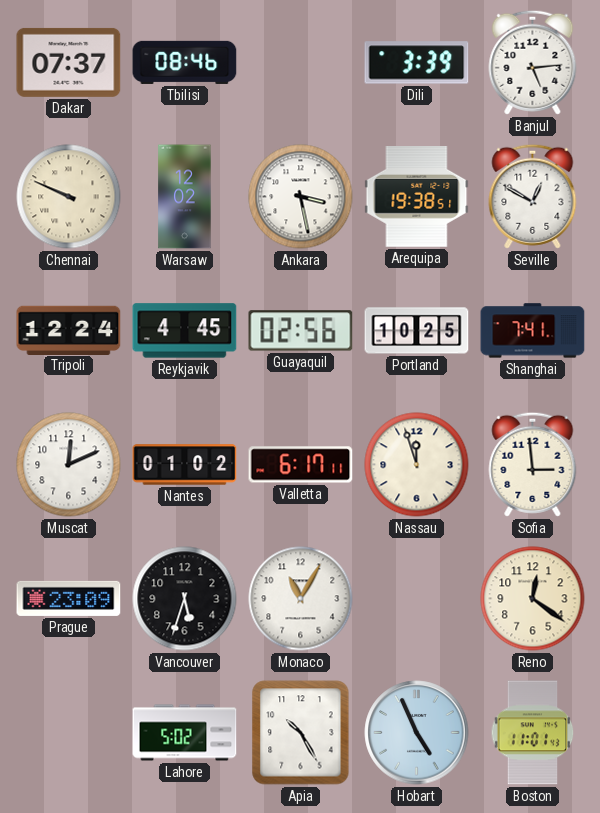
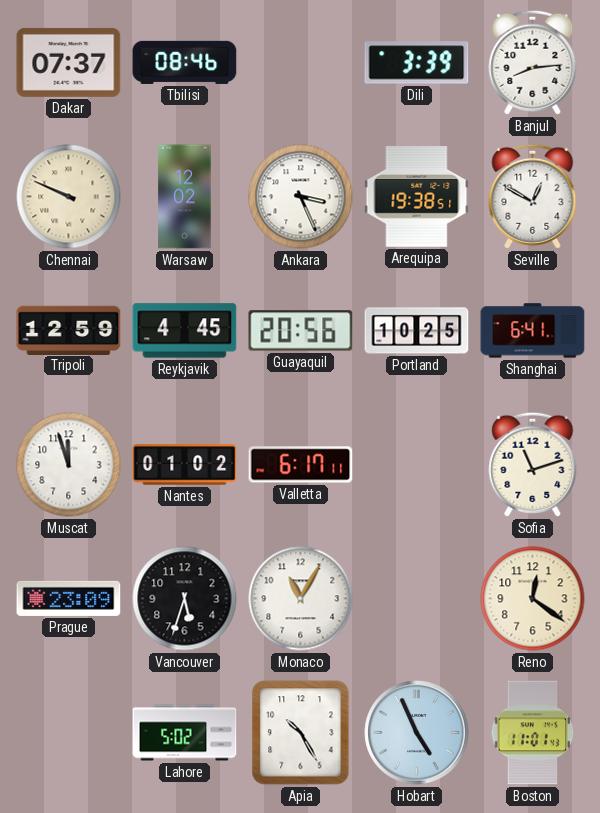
Banjul: 5:14 -> 8:14
Ankara: 3:28 -> 3:26
Tripoli: 12:24 -> 12:59
Guayaquil: 02:56 -> 20:56
Shanghai: 7:41 -> 6:41
Muscat: 12:11 -> 11:57
Nassau: 11:57 -> none
Sofia: 2:59 -> 11:12
